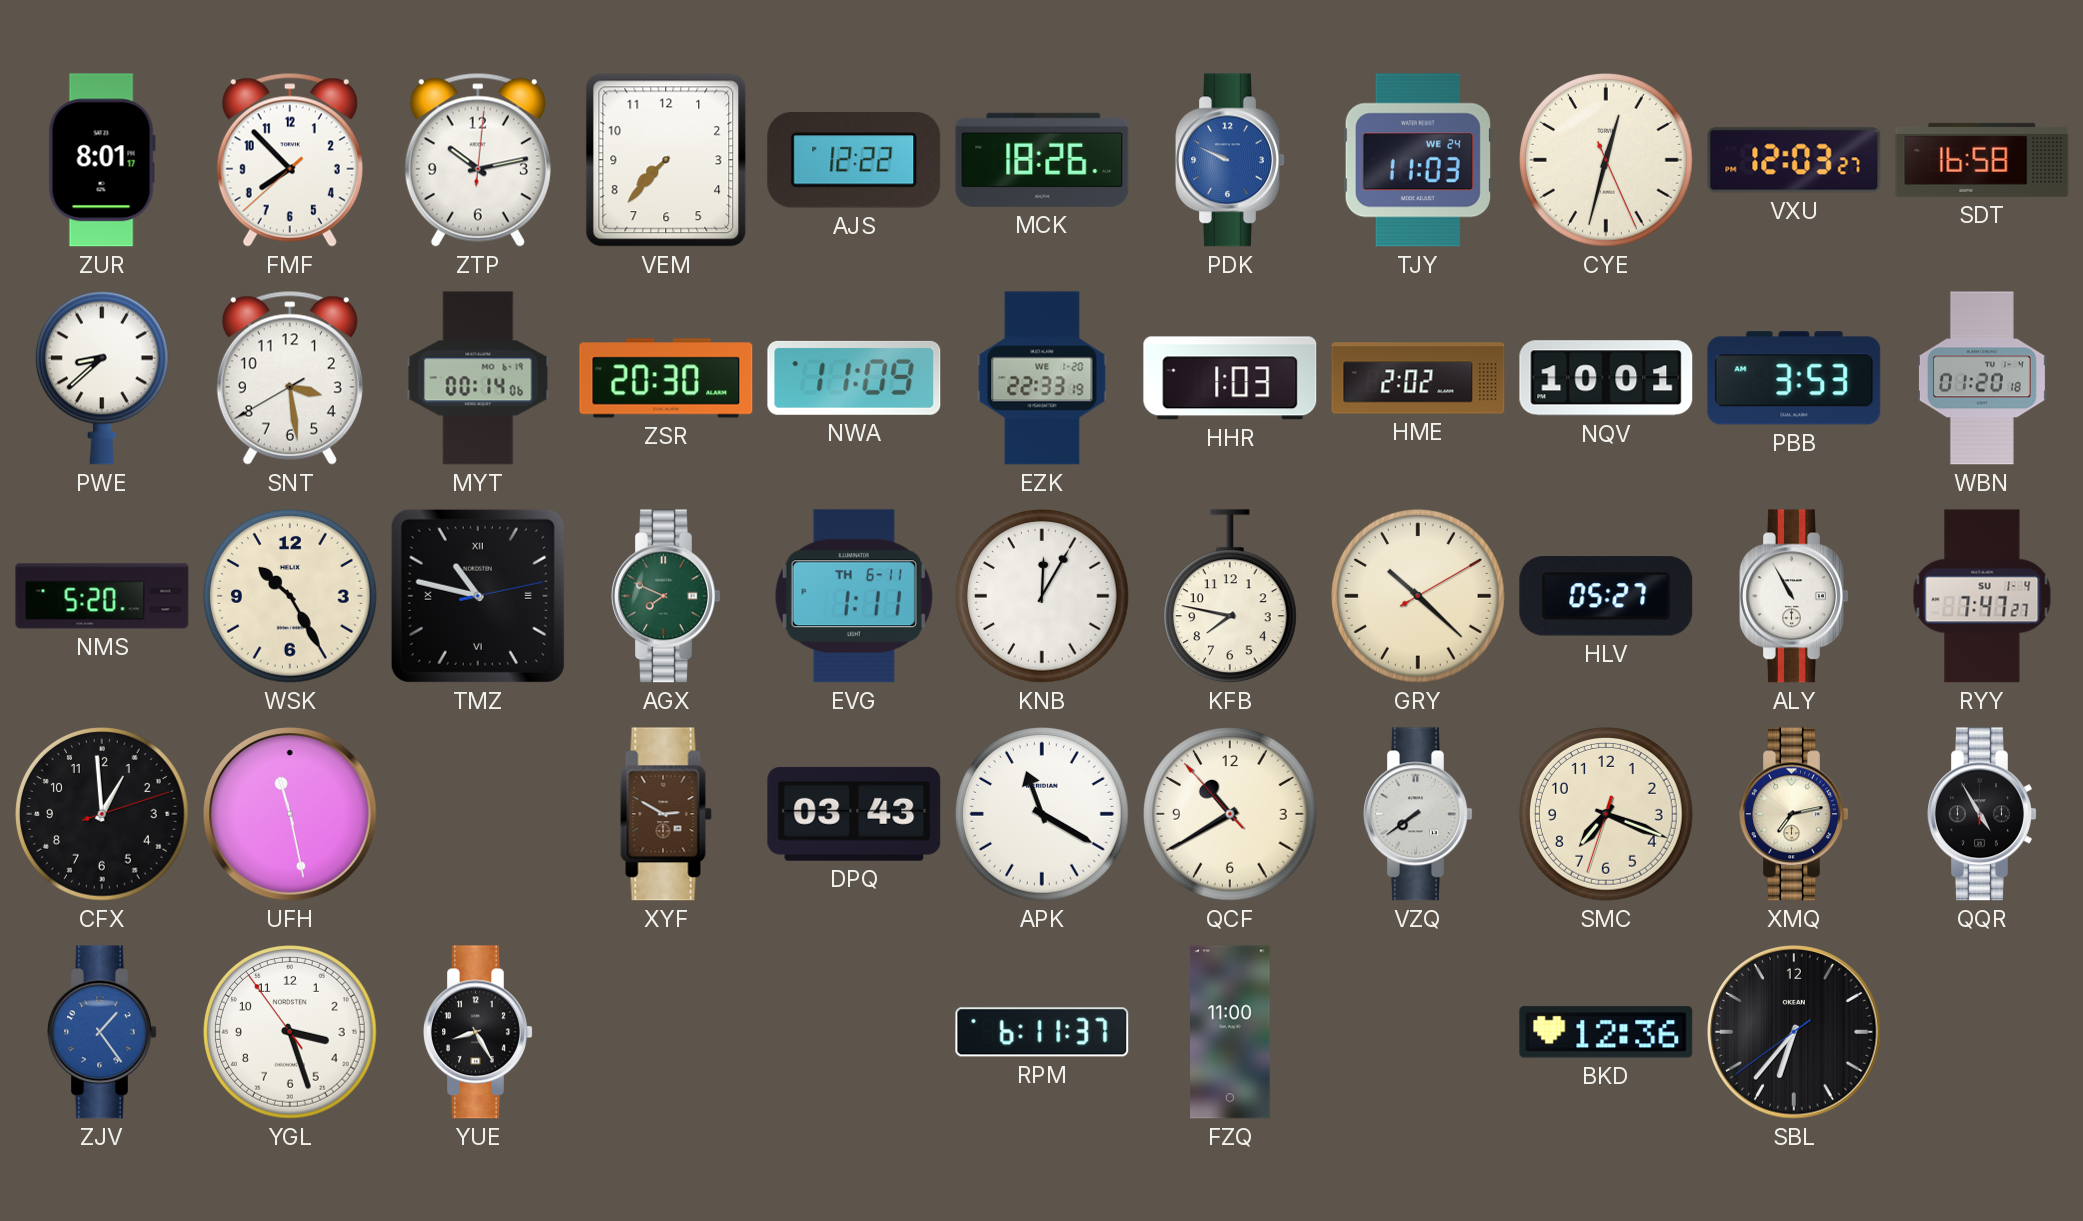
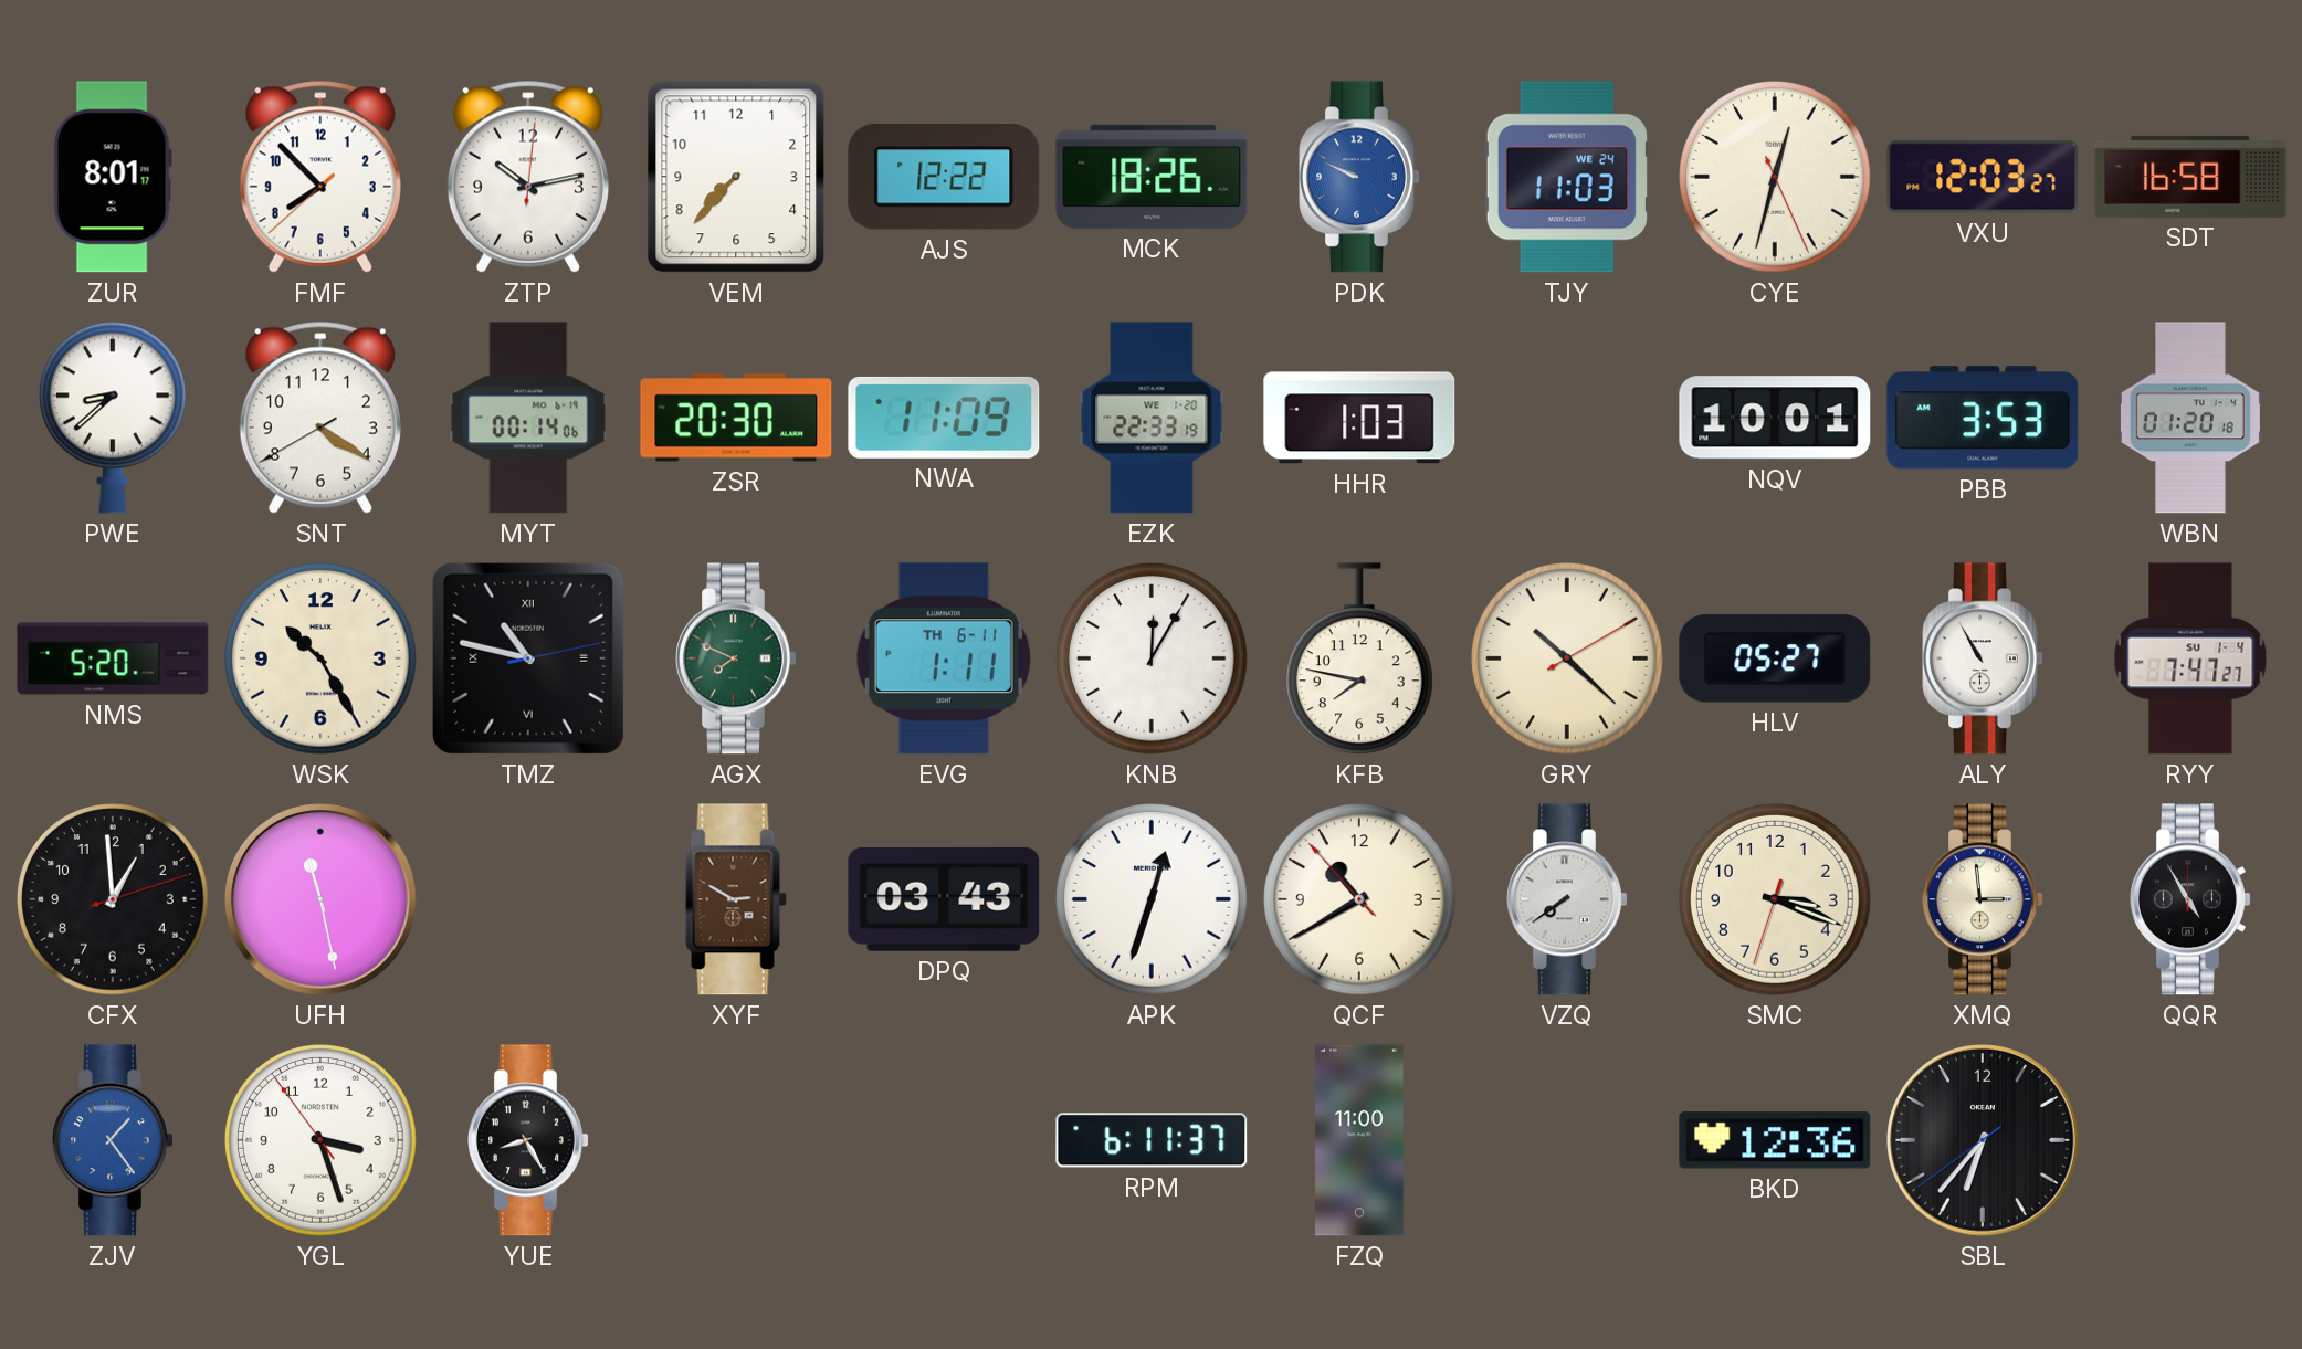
SNT: 3:28 -> 4:20
HME: 2:02 -> none
APK: 11:20 -> 12:33
SMC: 7:18 -> 3:18
XMQ: 7:13 -> 2:59
